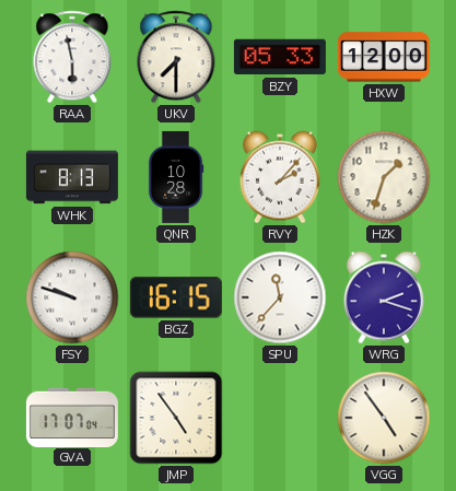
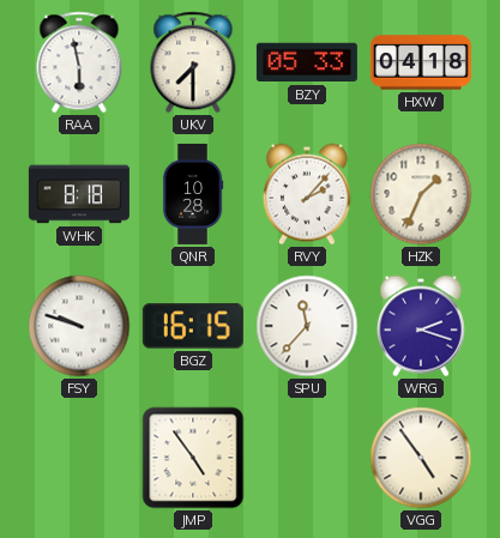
HXW: 12:00 -> 04:18
WHK: 8:13 -> 8:18
HZK: 1:33 -> 1:34
GVA: 17:07 -> none
